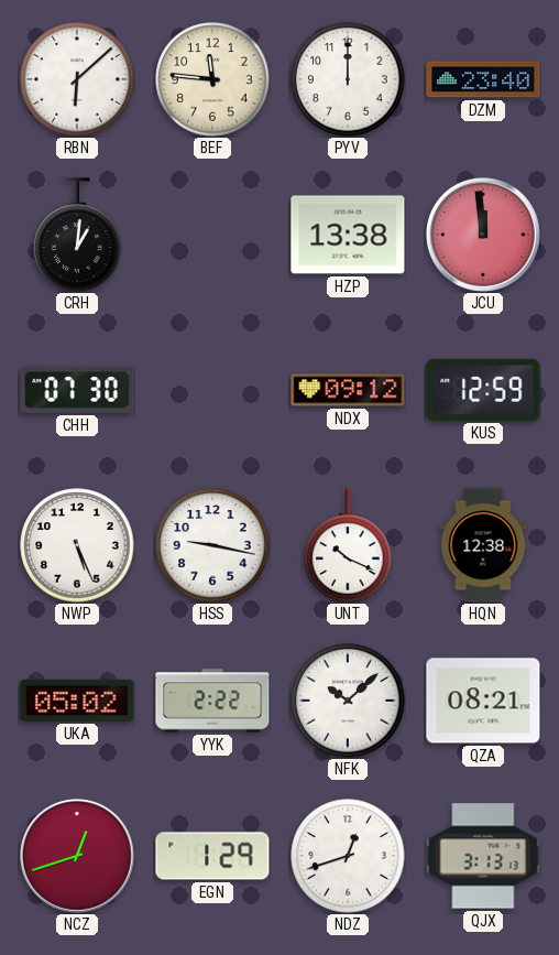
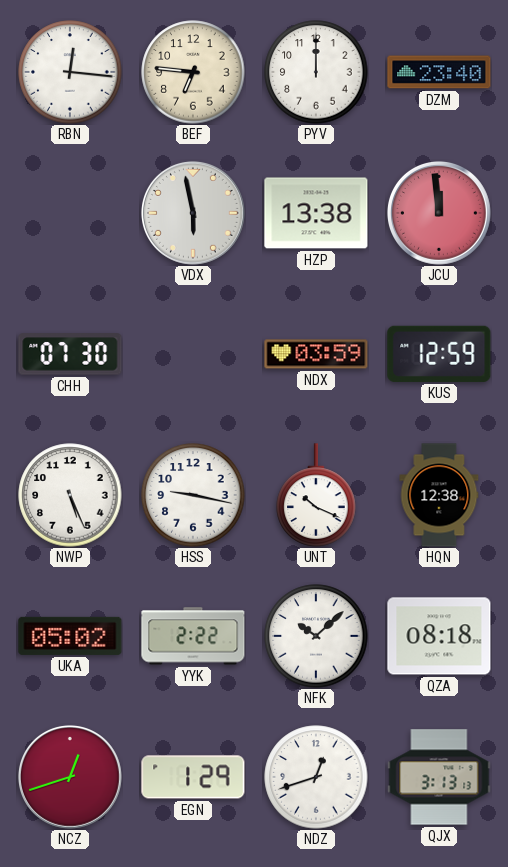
RBN: 6:08 -> 12:16
BEF: 11:46 -> 6:46
CRH: 1:01 -> none
VDX: none -> 5:58
NDX: 09:12 -> 03:59
QZA: 08:21 -> 08:18
